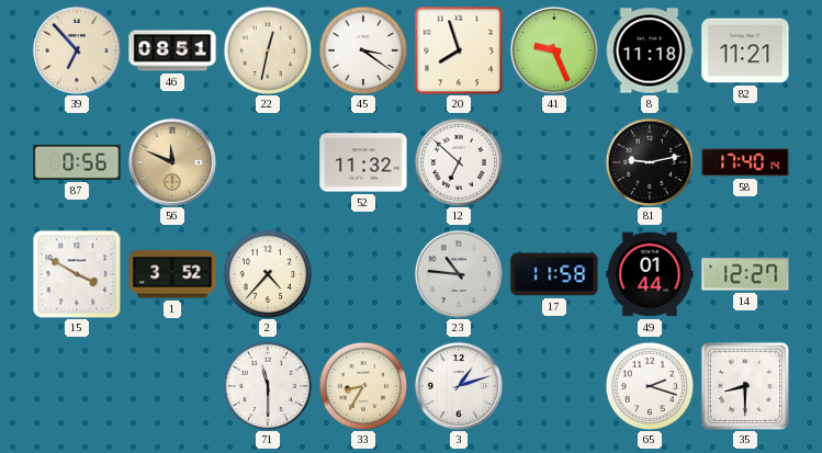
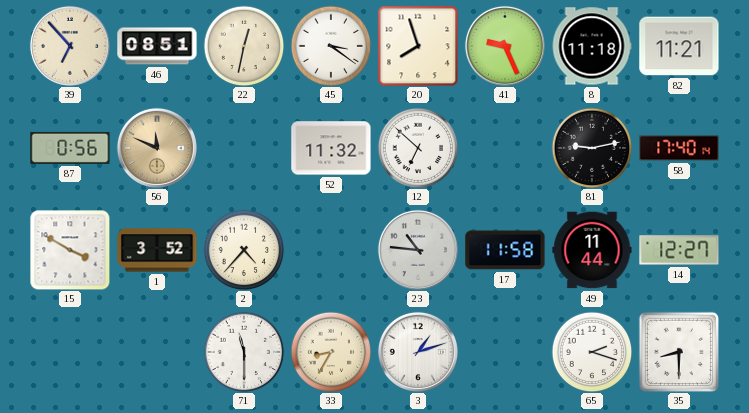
49: 01:44 -> 11:44
